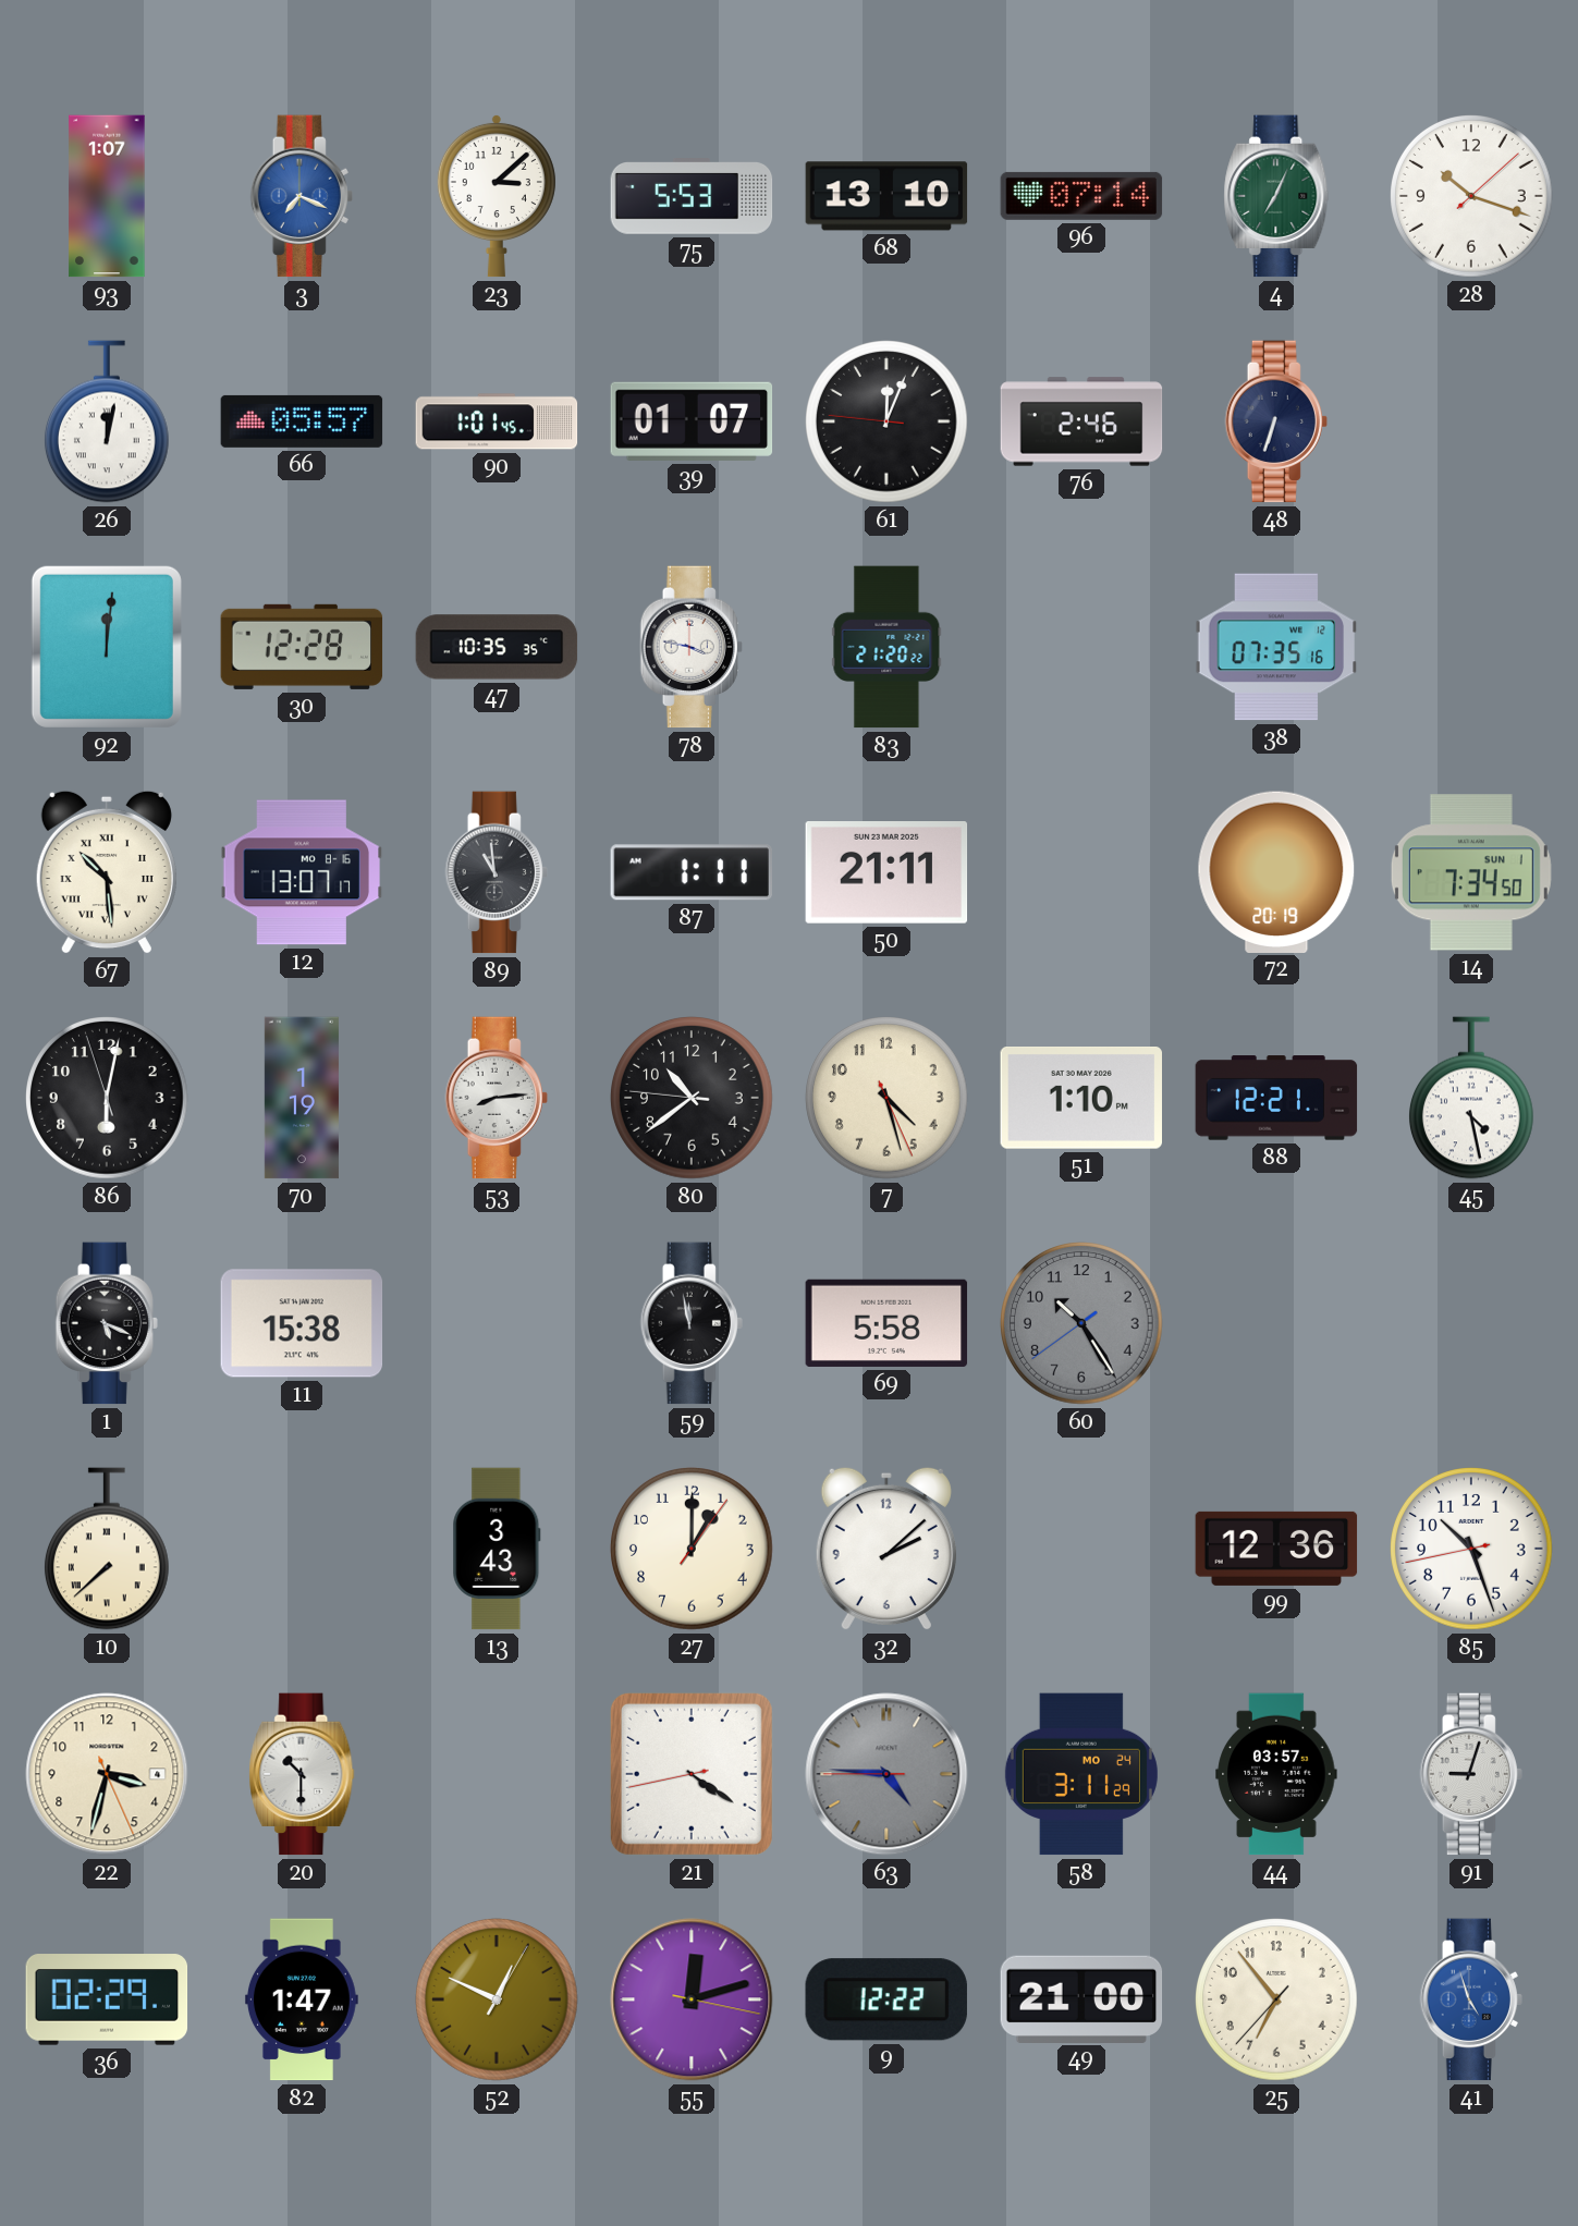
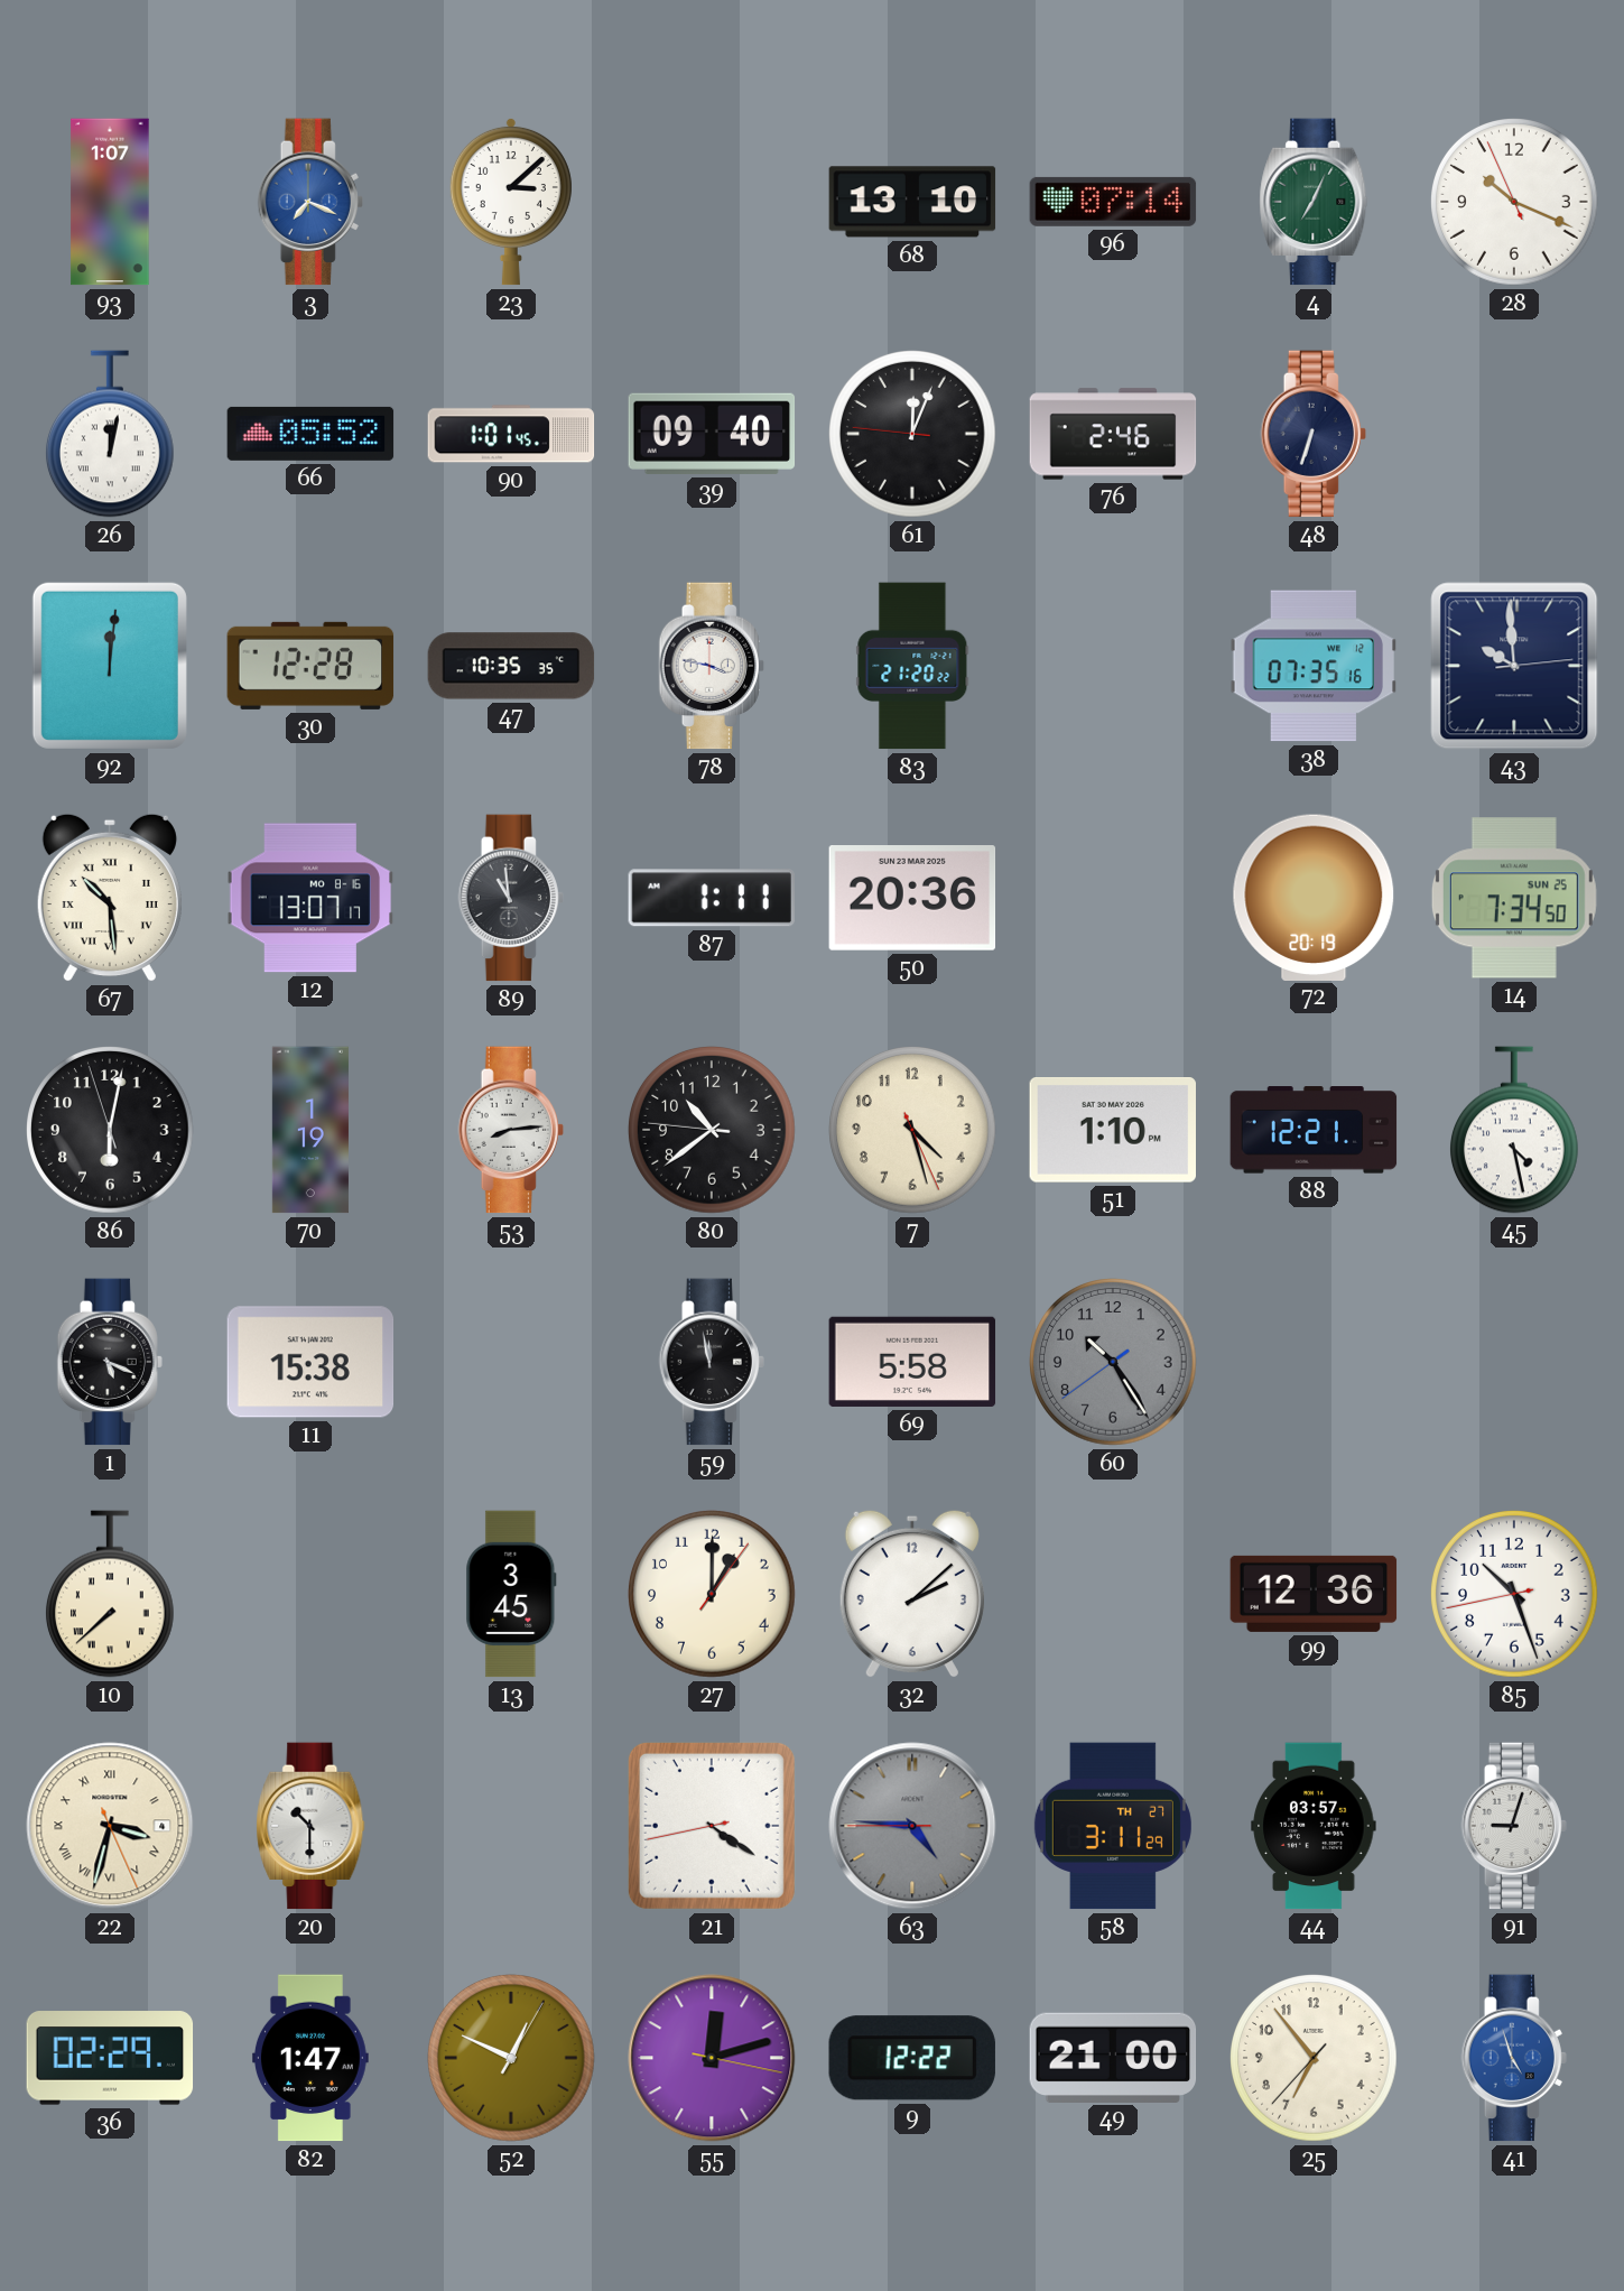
75: 5:53 -> none
28: 10:18:08 -> 10:18:56
66: 05:57 -> 05:52
39: 01:07 -> 09:40
43: none -> 9:59
50: 21:11 -> 20:36
14 date: SUN 1 -> SUN 25
13: 3:43 -> 3:45
22 numerals: Arabic -> Roman
58 date: MO 24 -> TH 27
